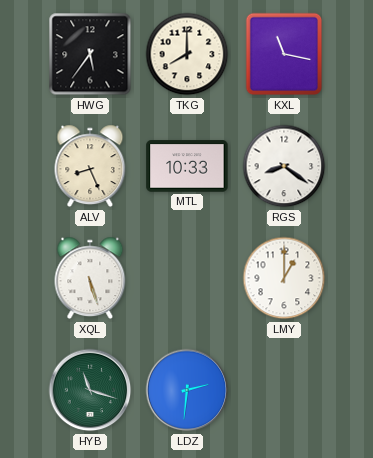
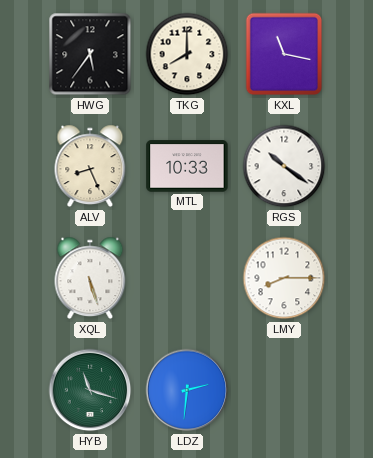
RGS: 8:21 -> 10:21
LMY: 1:00 -> 8:15
